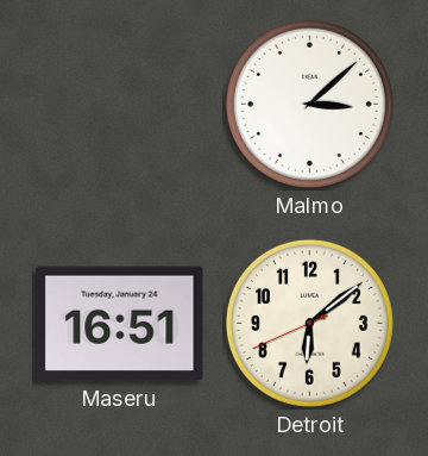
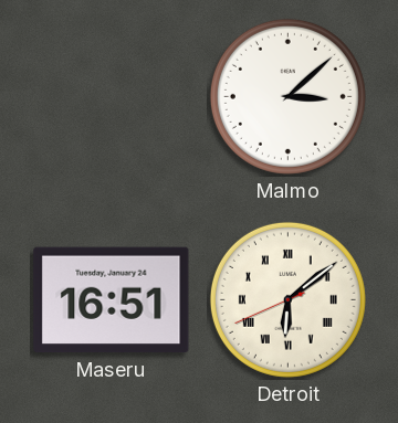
Detroit numerals: Arabic -> Roman
